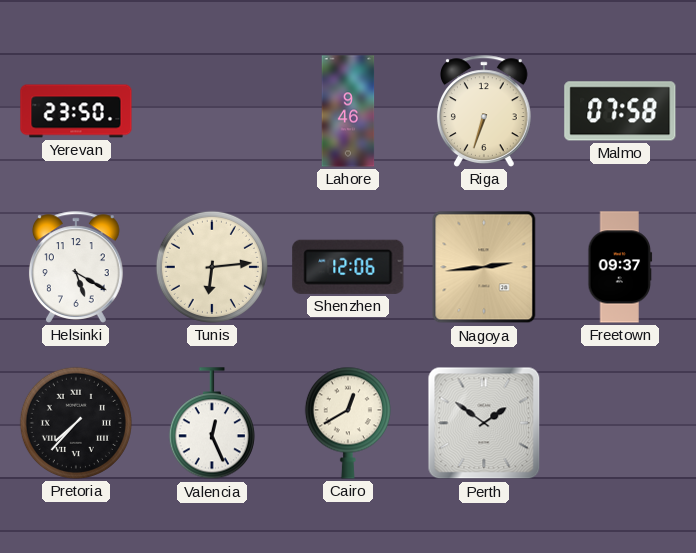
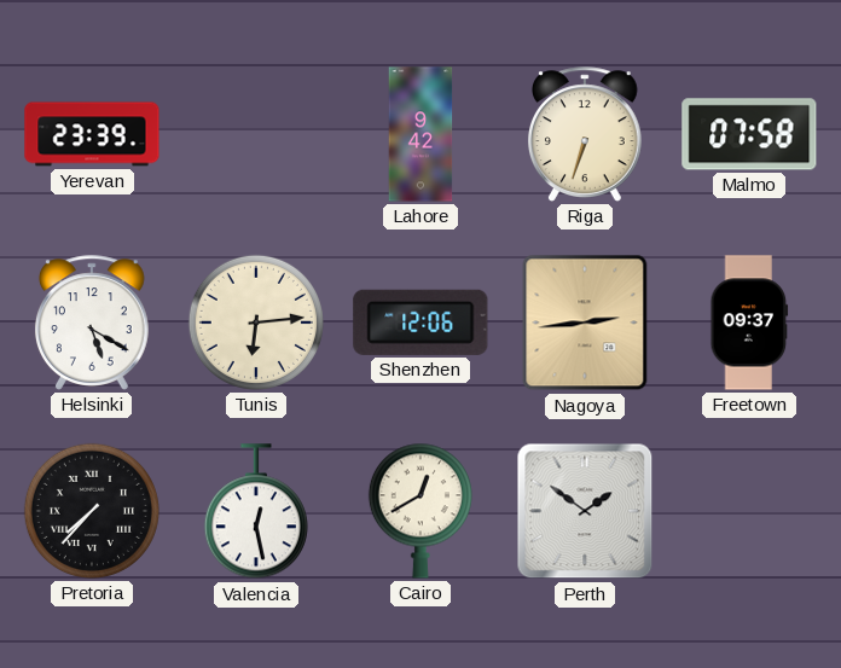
Yerevan: 23:50 -> 23:39
Lahore: 9:46 -> 9:42
Valencia: 12:26 -> 12:28
